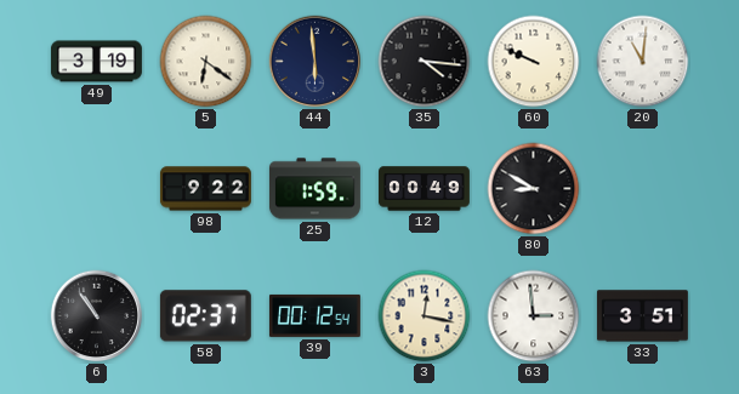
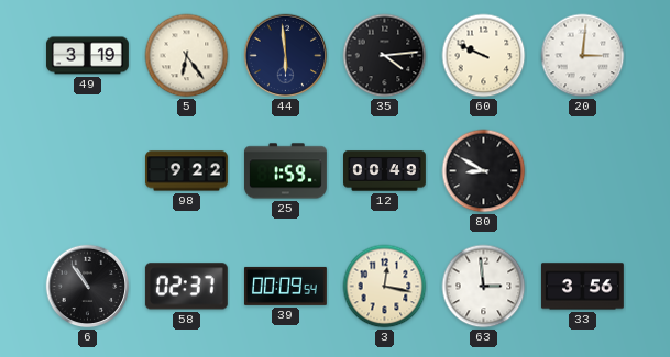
5: 6:21 -> 6:24
35: 4:16 -> 4:14
20: 11:01 -> 3:01
39: 00:12 -> 00:09
33: 3:51 -> 3:56
